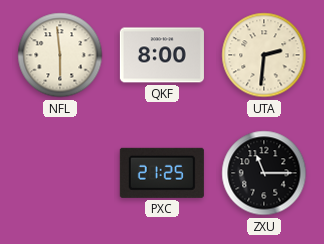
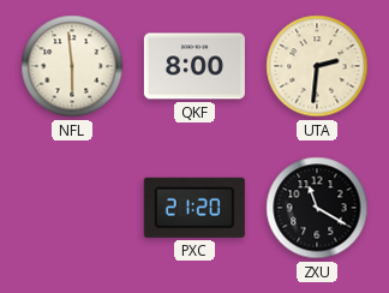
PXC: 21:25 -> 21:20
ZXU: 11:15 -> 11:20
